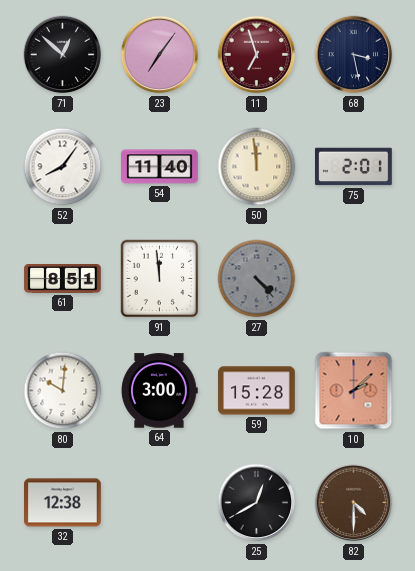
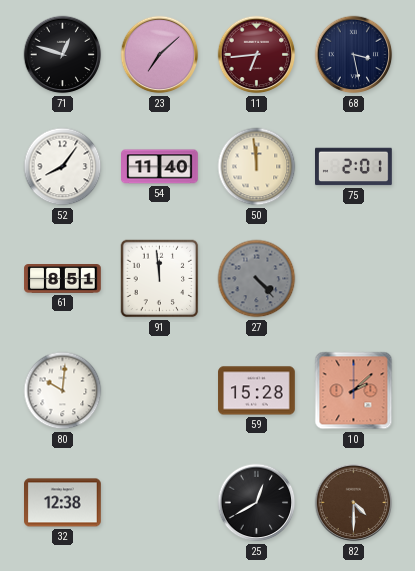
71: 12:52 -> 12:48
23: 7:06 -> 7:08
11: 6:57 -> 6:44
64: 3:00 -> none
